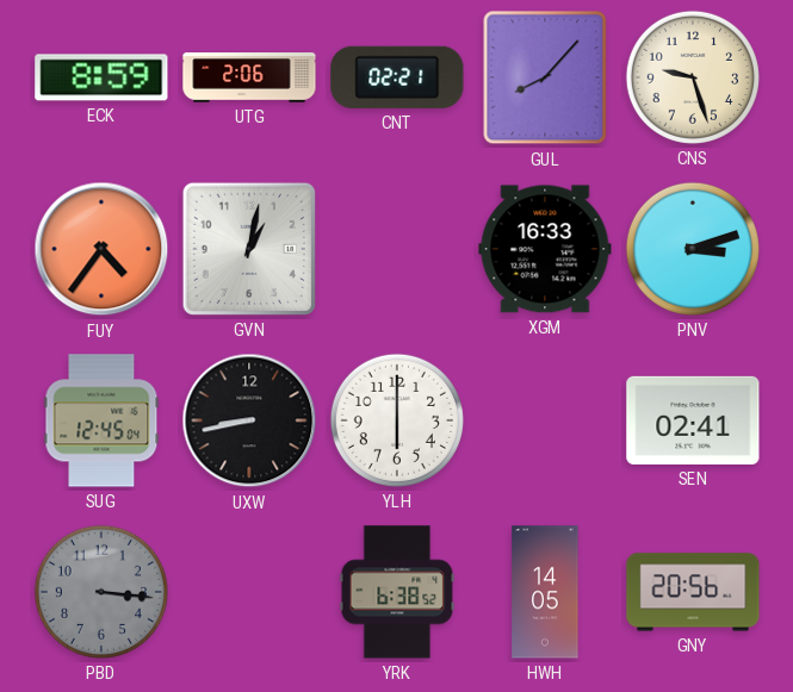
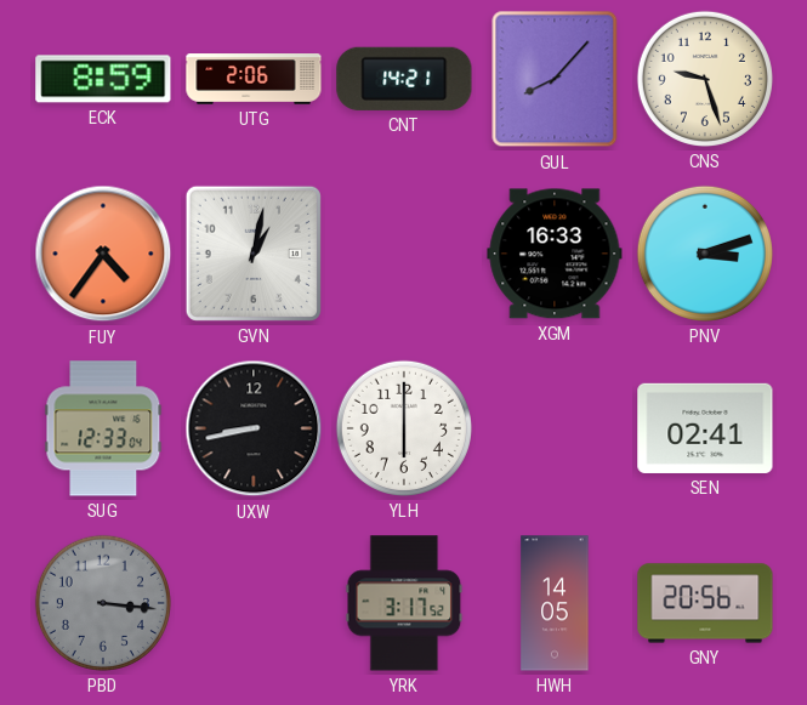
CNT: 02:21 -> 14:21
SUG: 12:45 -> 12:33
YRK: 6:38 -> 3:17
